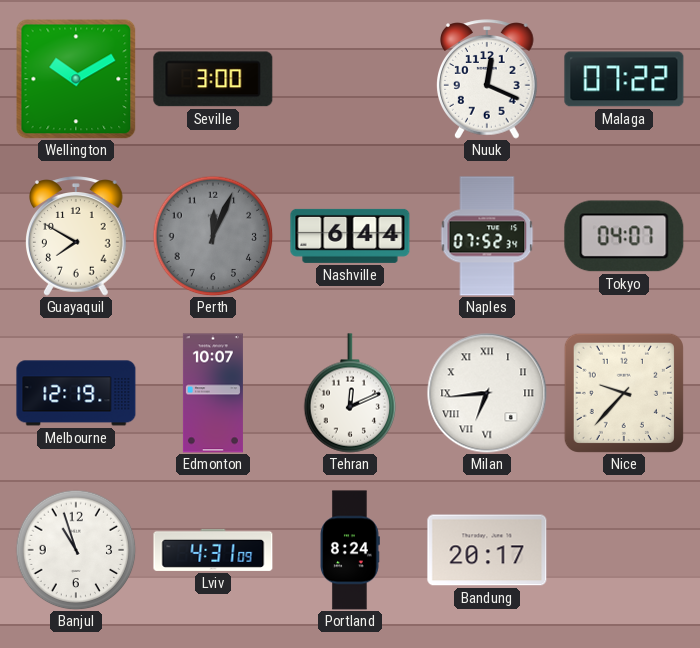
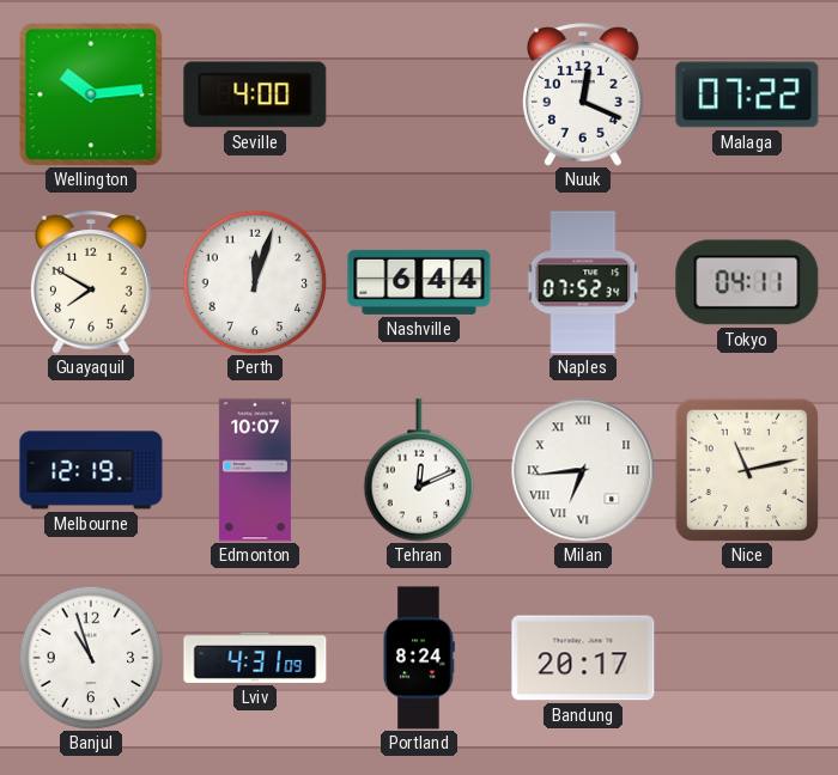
Wellington: 10:10 -> 10:14
Seville: 3:00 -> 4:00
Perth: 12:04 -> 12:03
Perth dial: grey -> white
Tokyo: 04:07 -> 04:11
Nice: 9:37 -> 11:13
